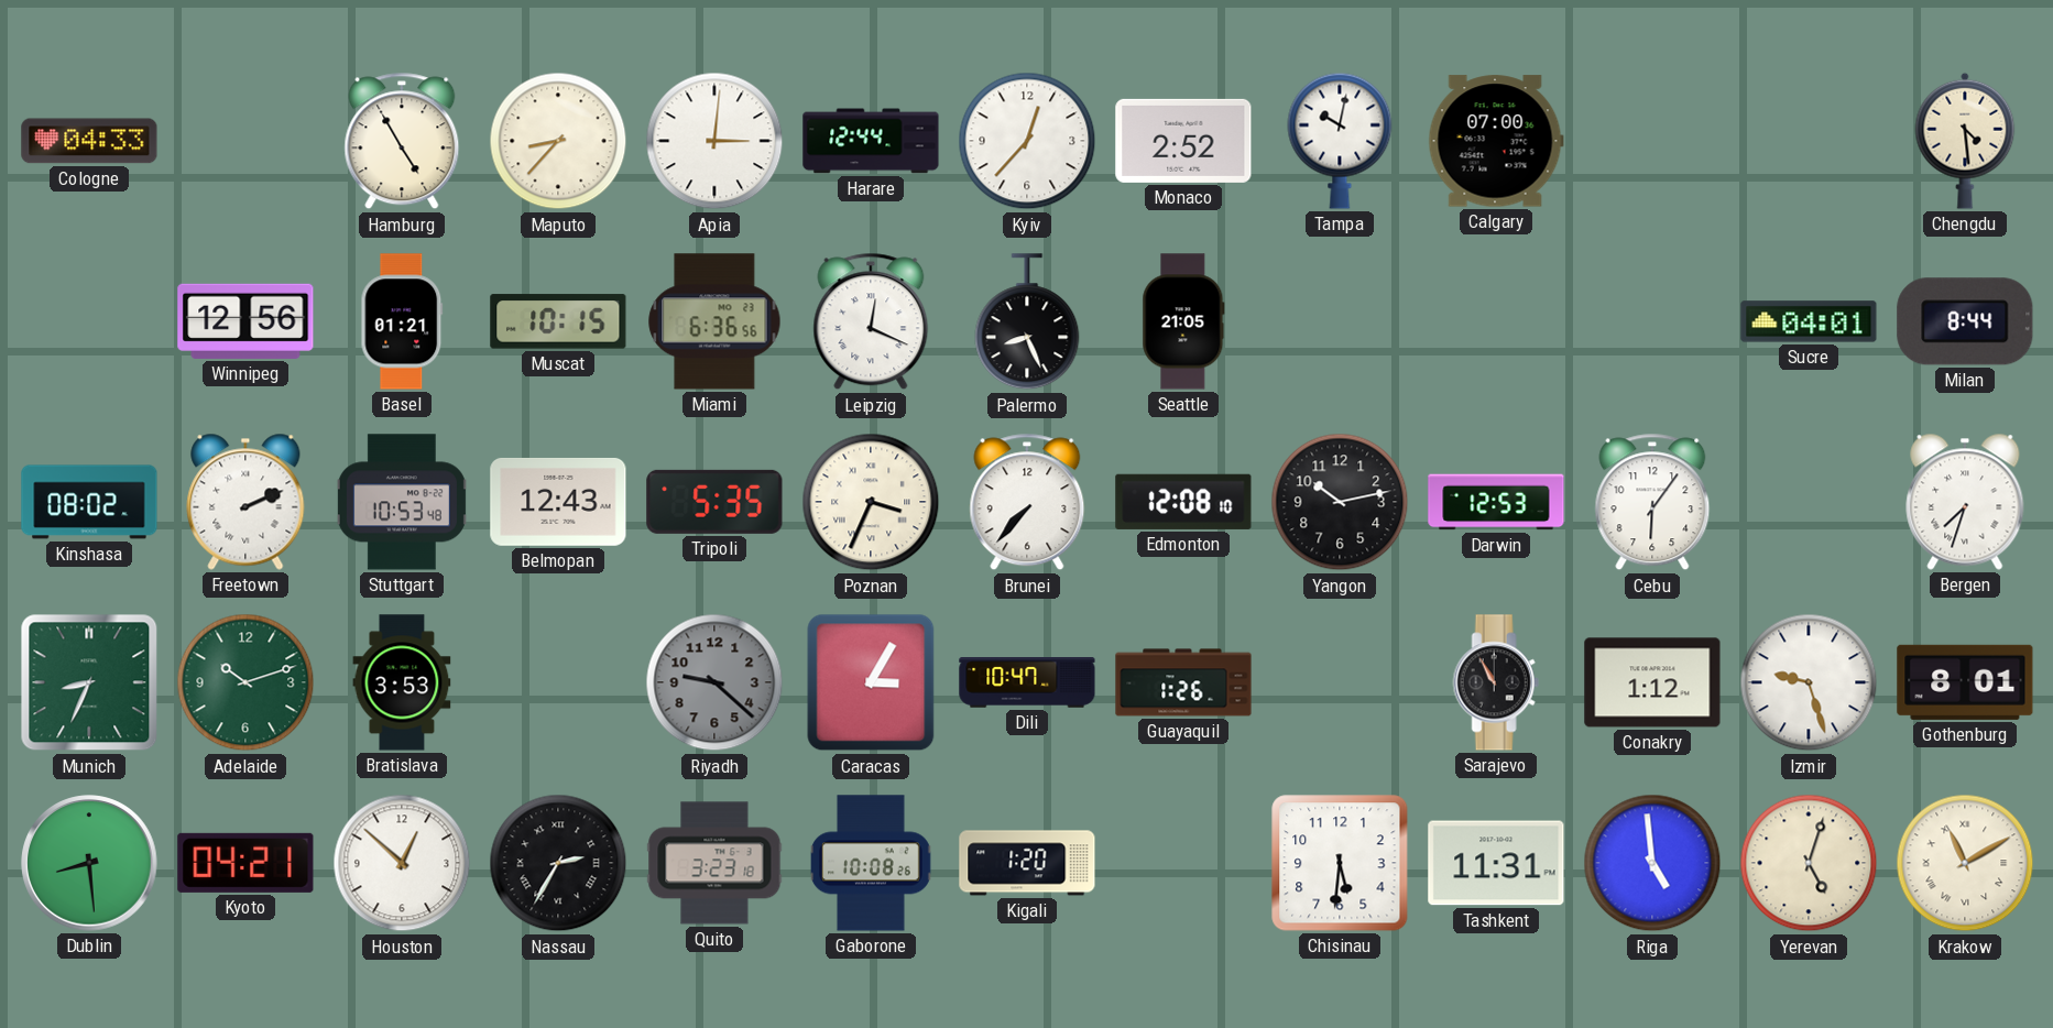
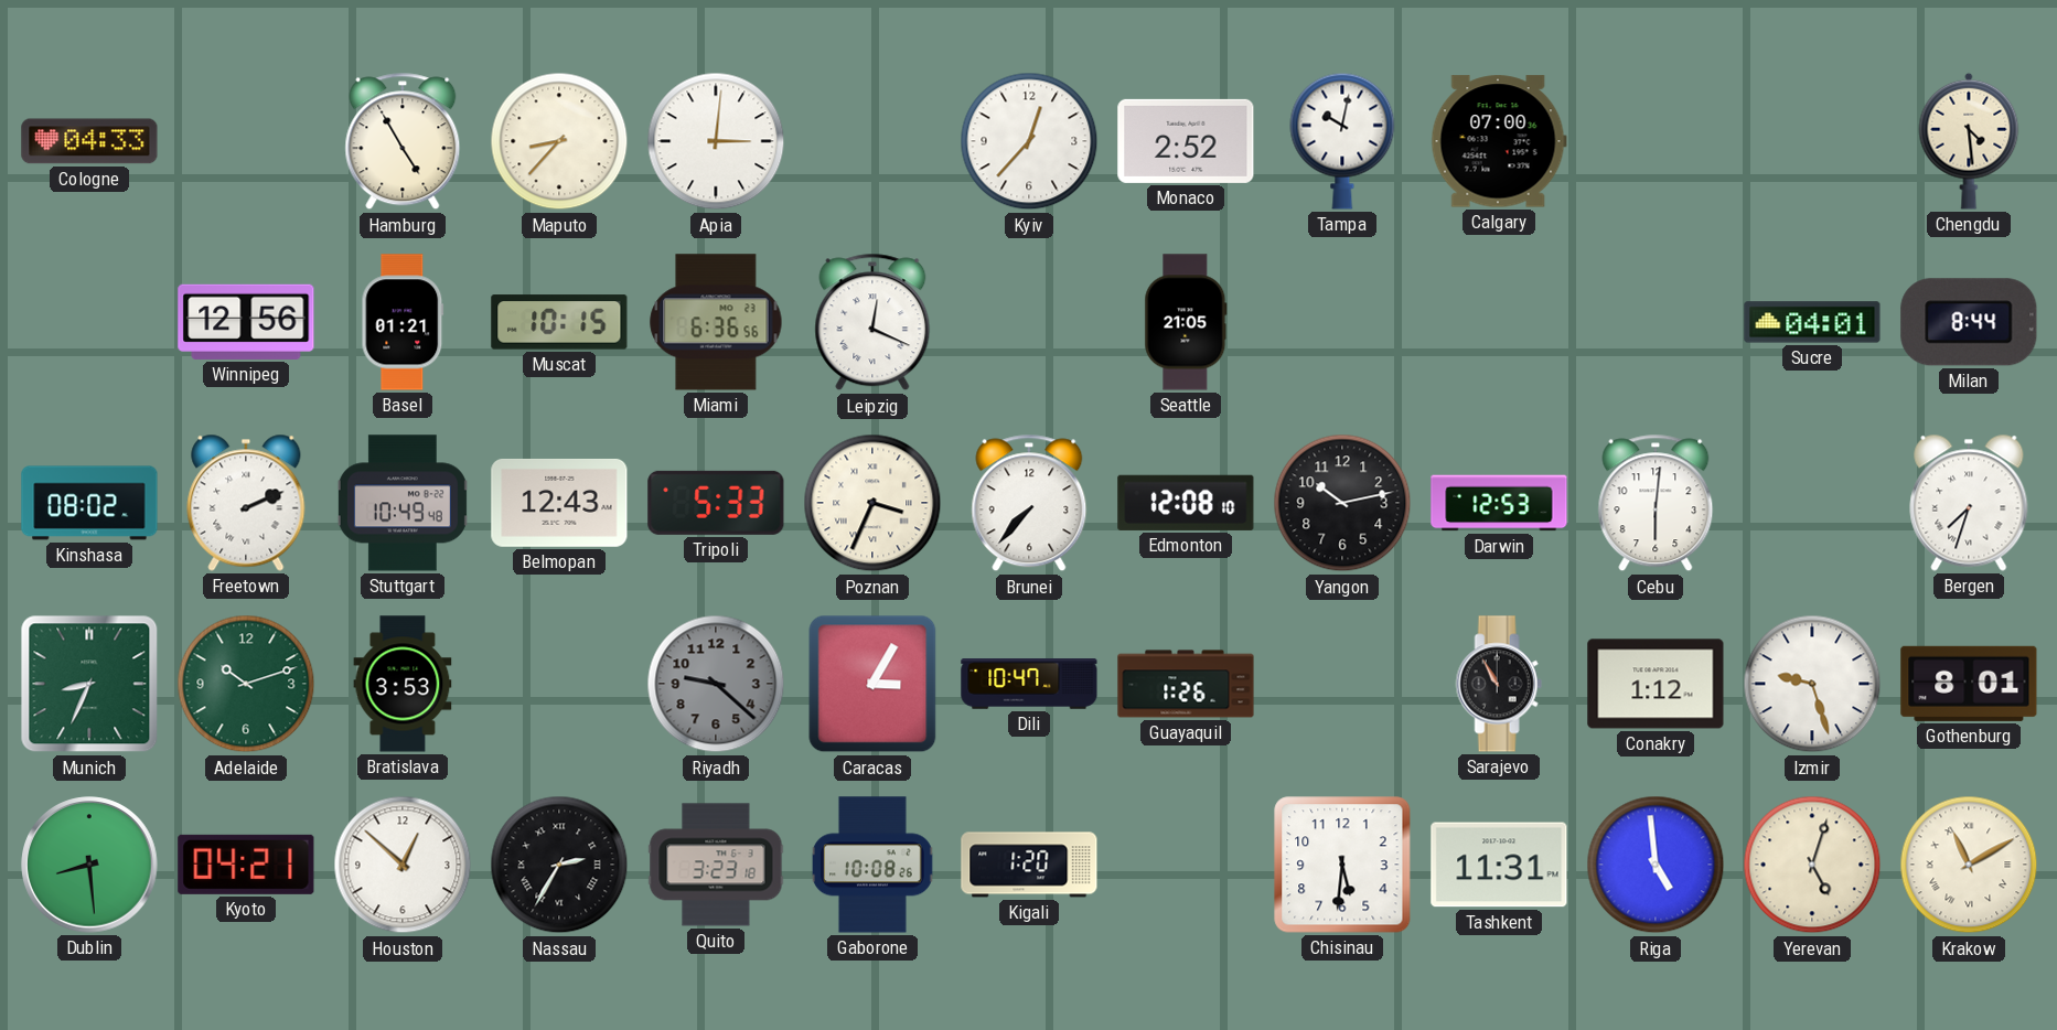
Harare: 12:44 -> none
Palermo: 8:26 -> none
Stuttgart: 10:53 -> 10:49
Tripoli: 5:35 -> 5:33
Cebu: 6:06 -> 6:01
